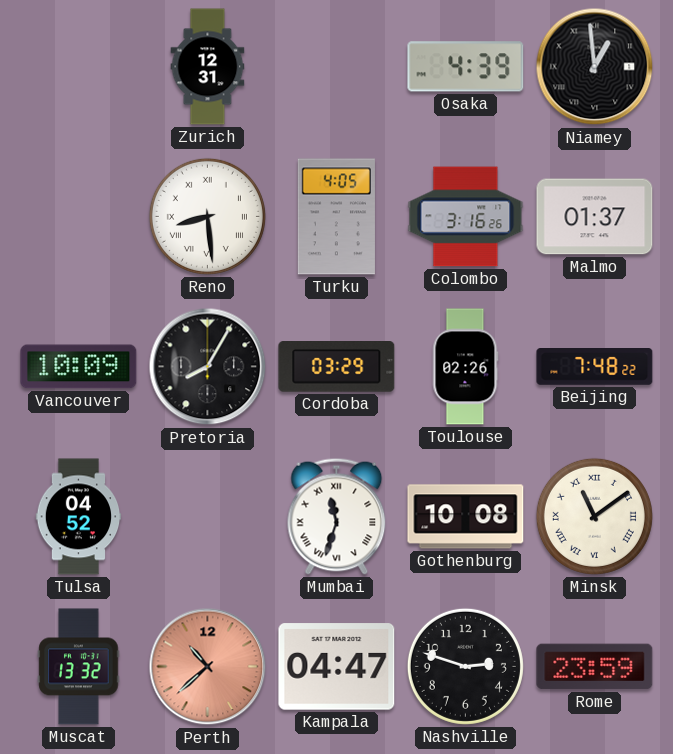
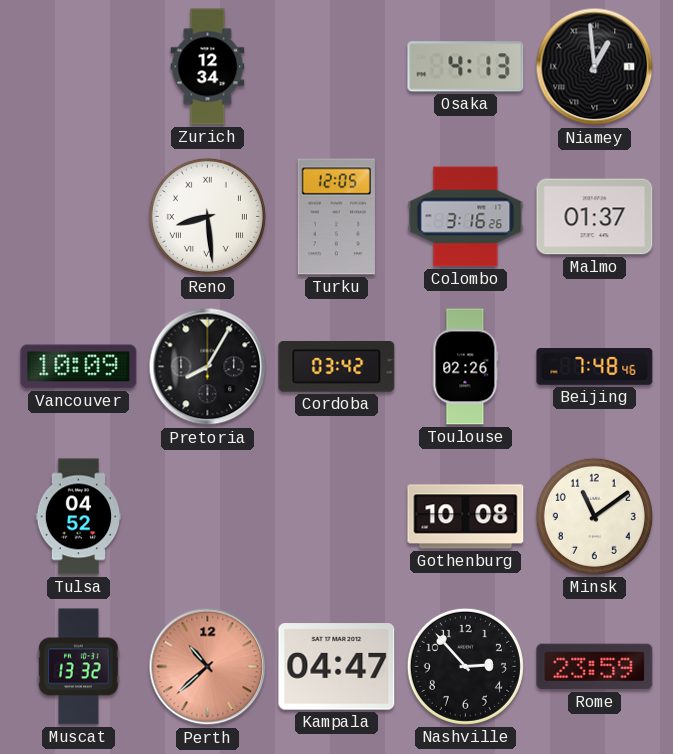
Zurich: 12:31 -> 12:34
Osaka: 4:39 -> 4:13
Turku: 4:05 -> 12:05
Cordoba: 03:29 -> 03:42
Beijing: 7:48:22 -> 7:48:46
Mumbai: 11:33 -> none
Minsk numerals: Roman -> Arabic
Nashville: 2:48 -> 2:53
